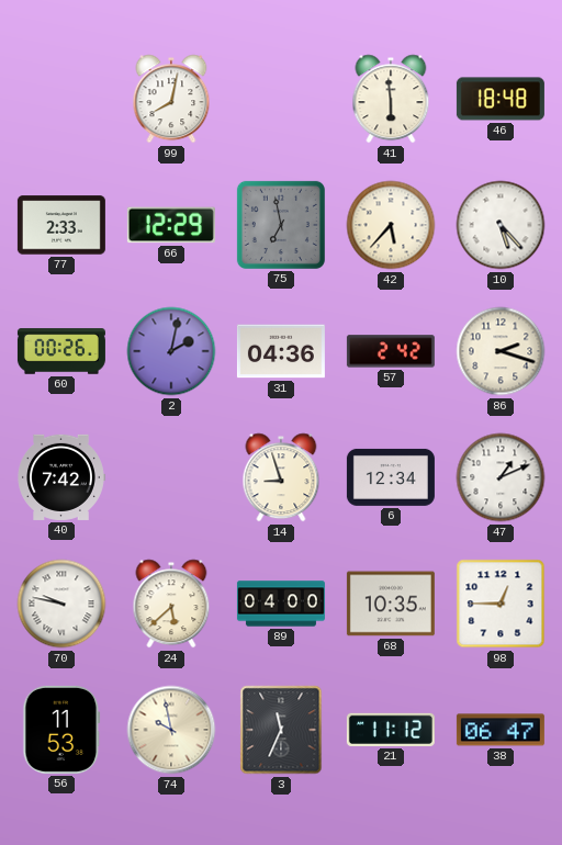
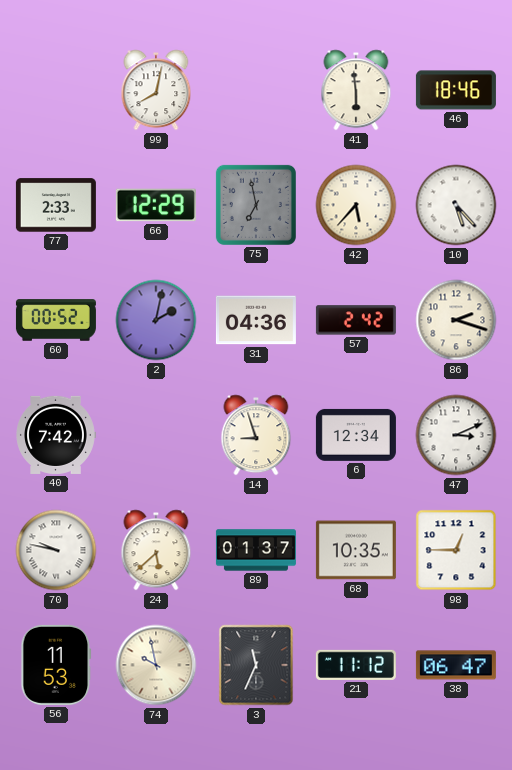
46: 18:48 -> 18:46
60: 00:26 -> 00:52
47: 1:11 -> 3:11
89: 04:00 -> 01:37
